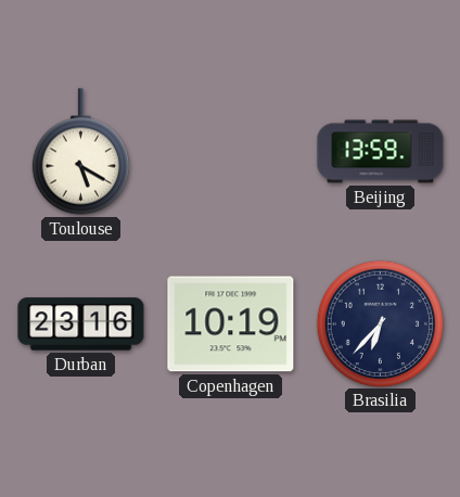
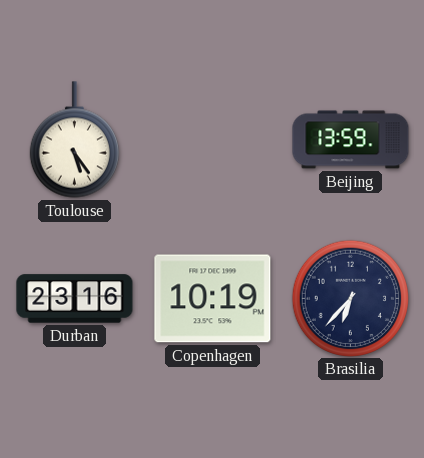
Toulouse: 5:20 -> 5:24
